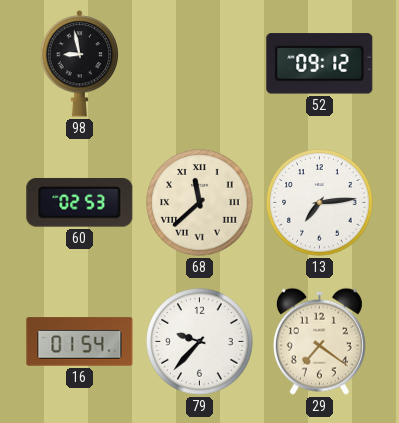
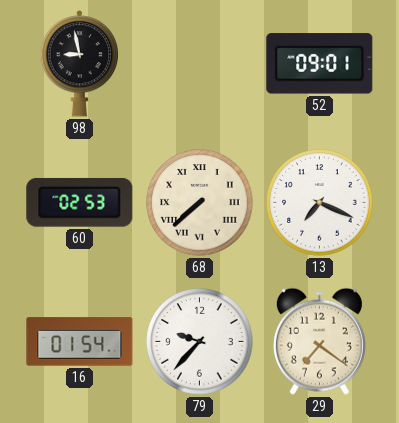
52: 09:12 -> 09:01
68: 11:38 -> 7:38
13: 7:14 -> 7:19
